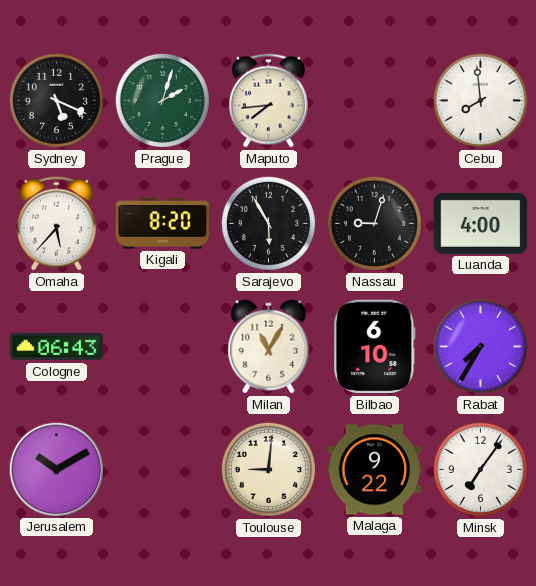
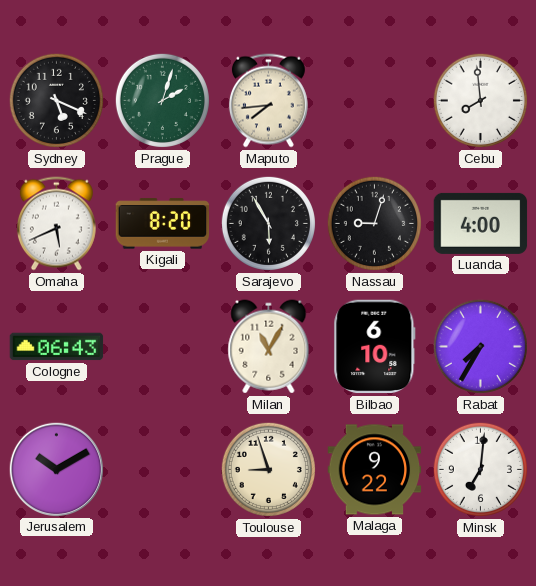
Omaha: 5:37 -> 5:41
Toulouse: 9:01 -> 8:57
Minsk: 7:06 -> 7:01
